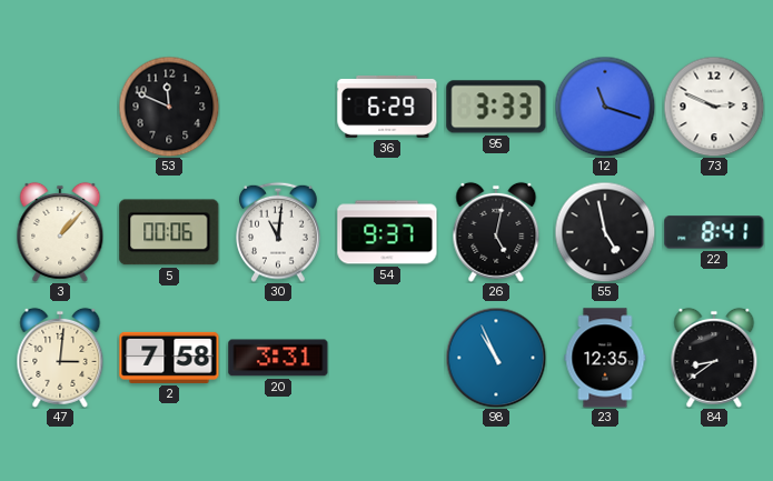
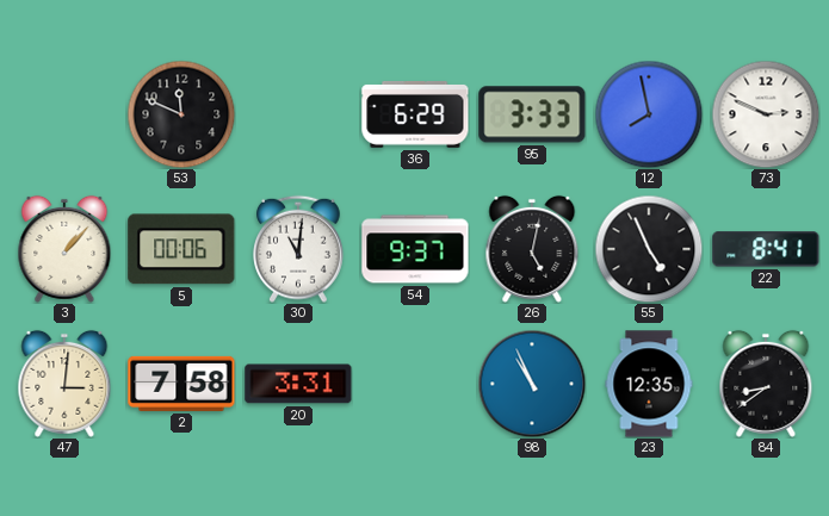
12: 11:18 -> 7:58
55: 4:58 -> 4:56
